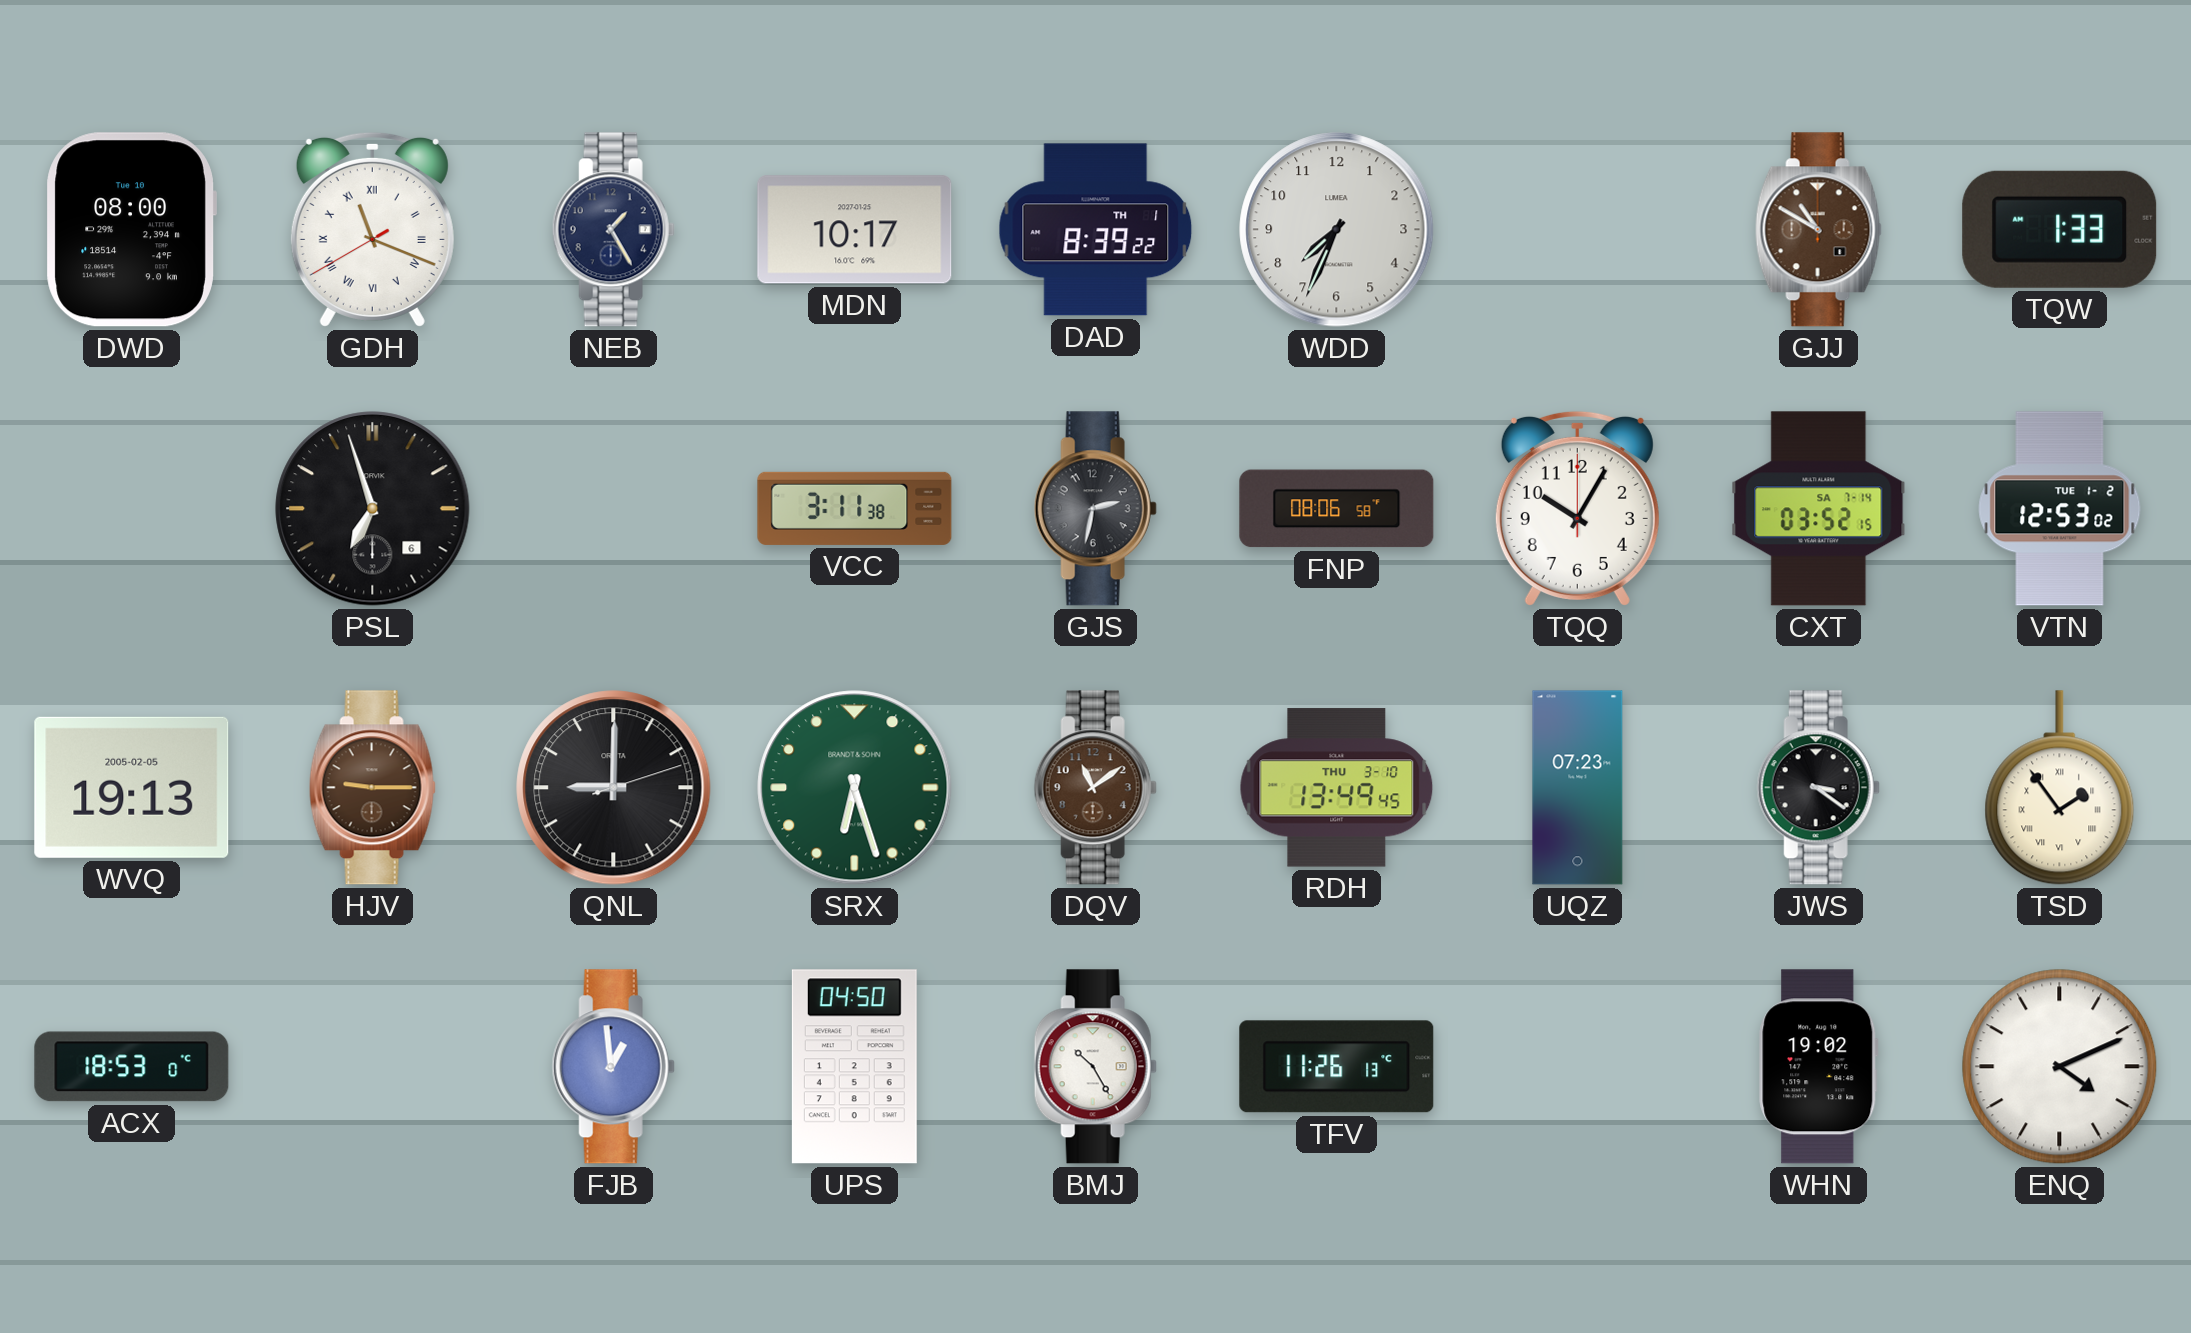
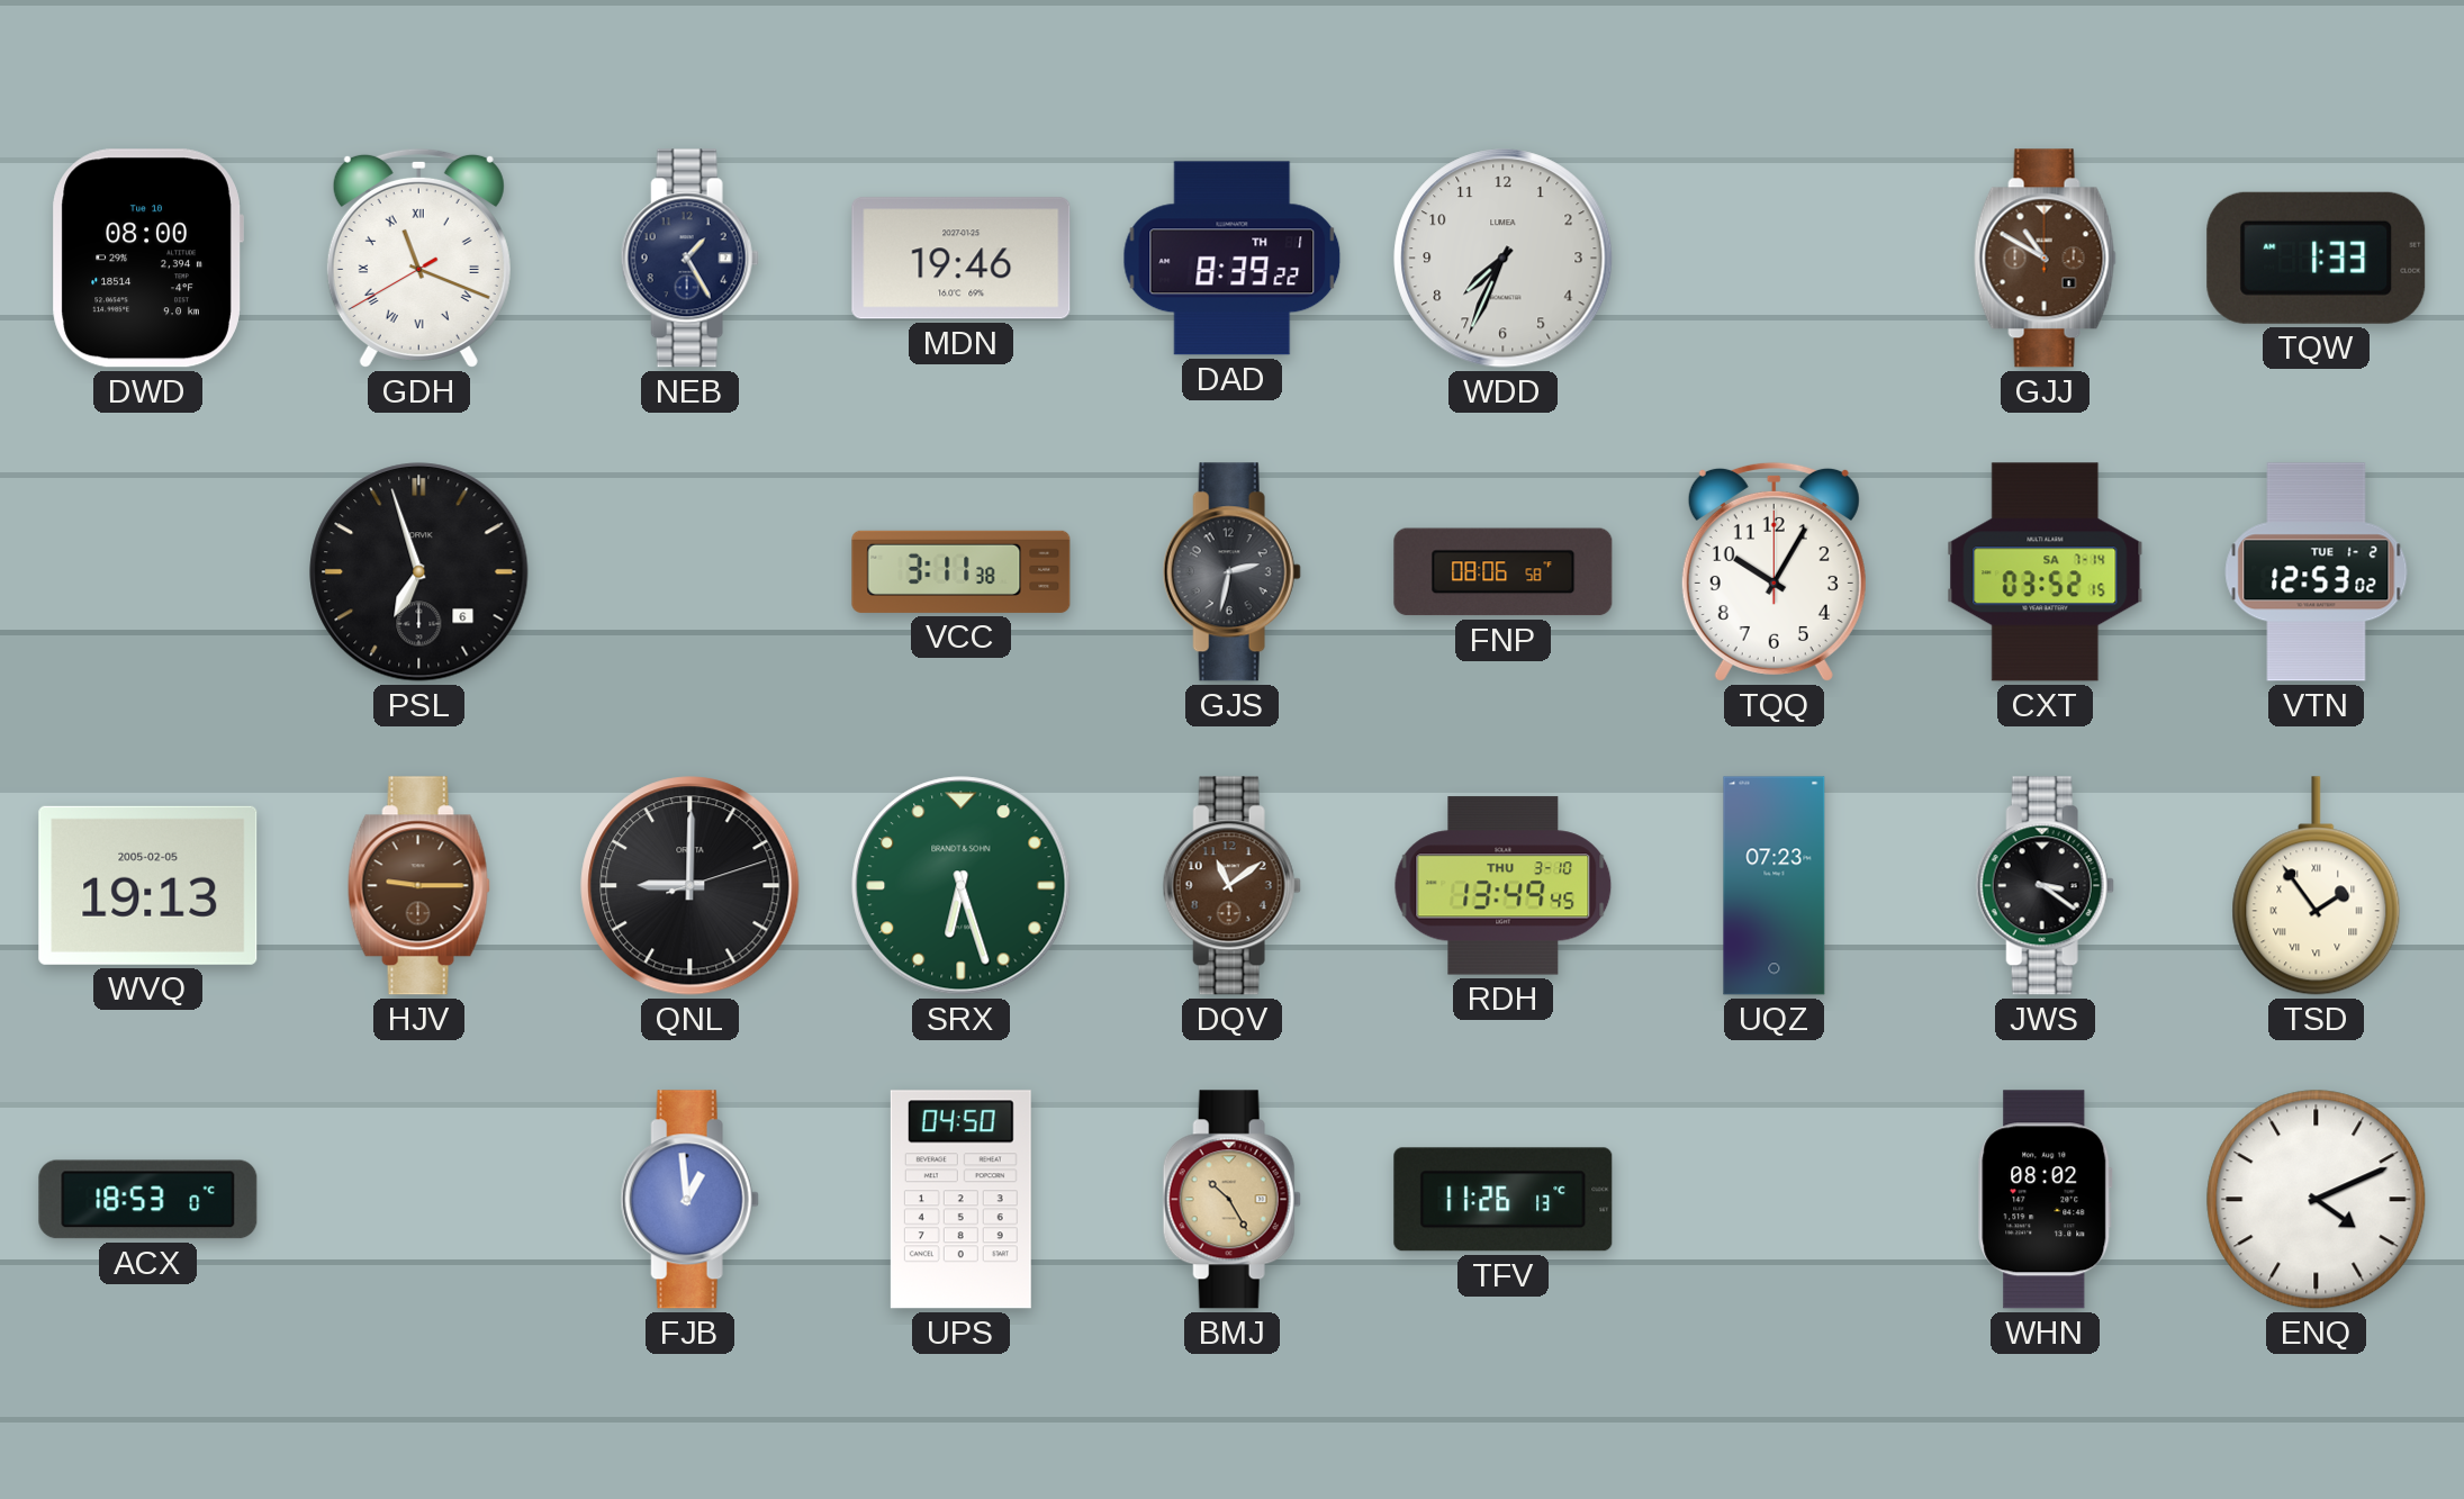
MDN: 10:17 -> 19:46
BMJ dial: white -> champagne
WHN: 19:02 -> 08:02
